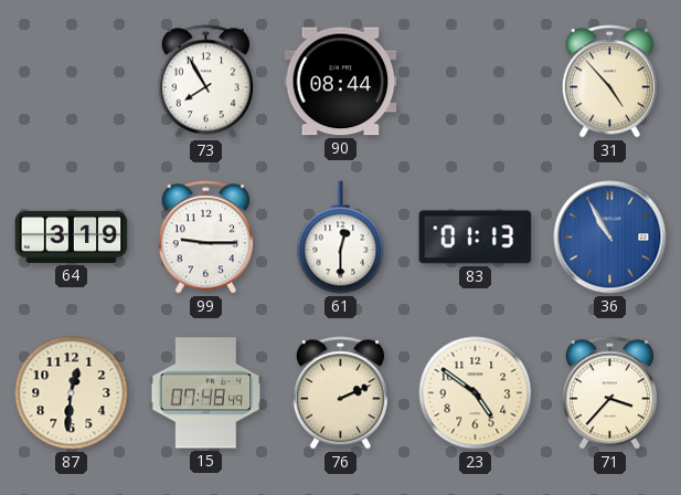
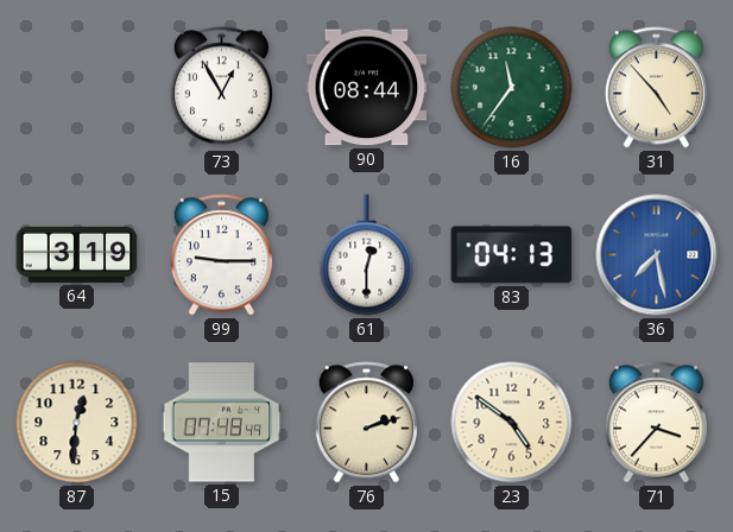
73: 7:55 -> 12:55
16: none -> 11:36
83: 01:13 -> 04:13
36: 10:55 -> 7:28
76: 2:11 -> 2:12
